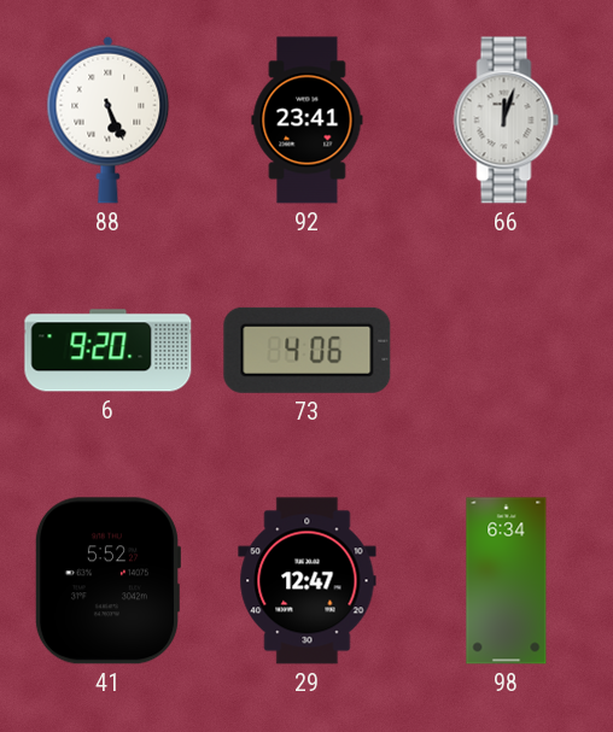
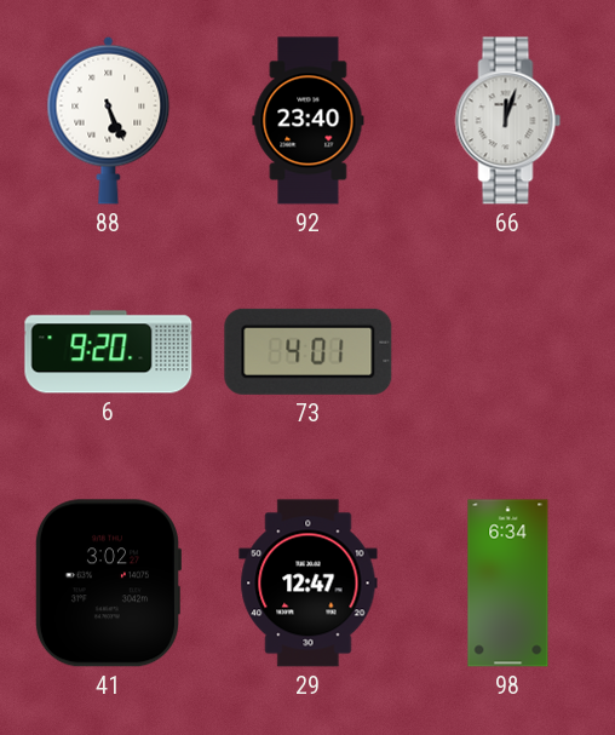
92: 23:41 -> 23:40
73: 4:06 -> 4:01
41: 5:52 -> 3:02
